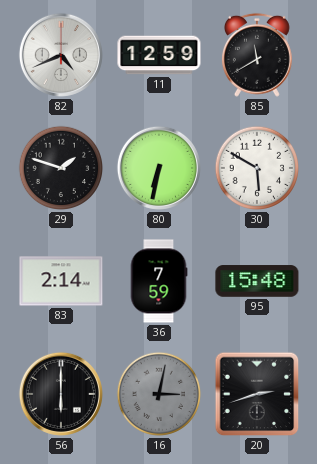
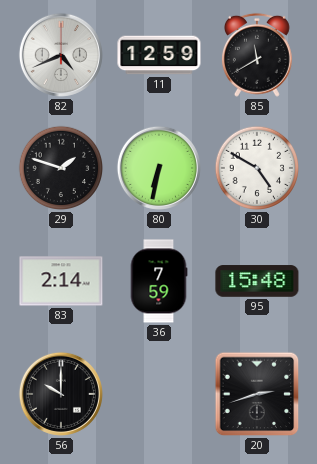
30: 5:50 -> 4:50
56: 6:00 -> 10:00
16: 3:02 -> none
